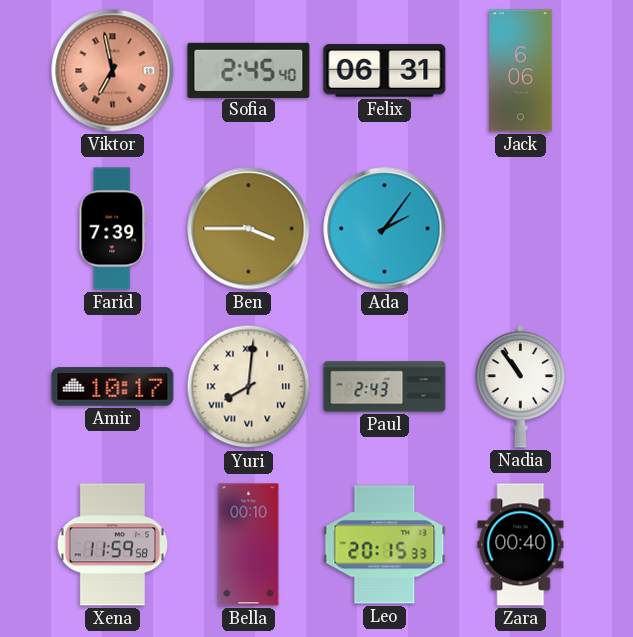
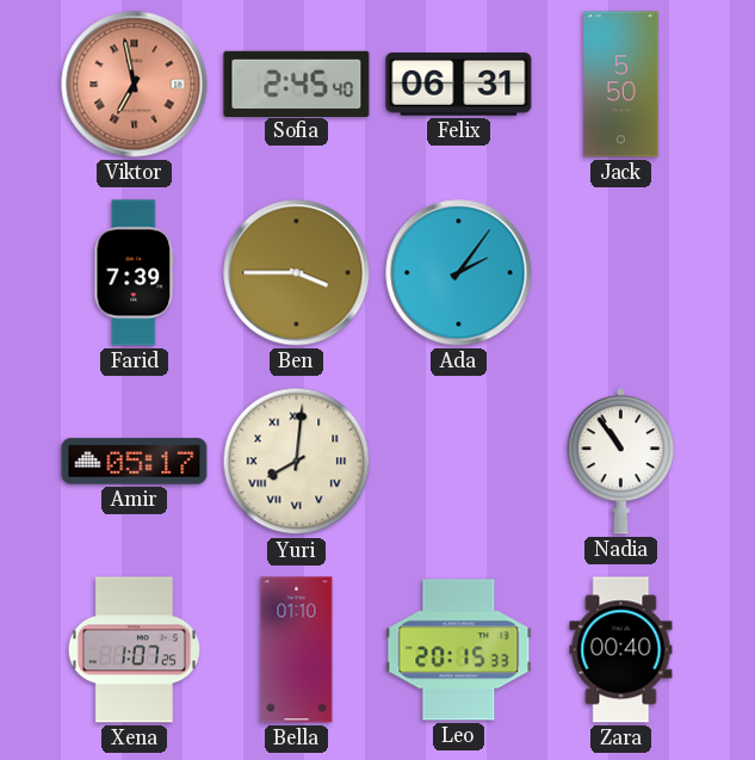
Jack: 6:06 -> 5:50
Amir: 10:17 -> 05:17
Paul: 2:43 -> none
Xena: 11:59 -> 1:07
Bella: 00:10 -> 01:10
